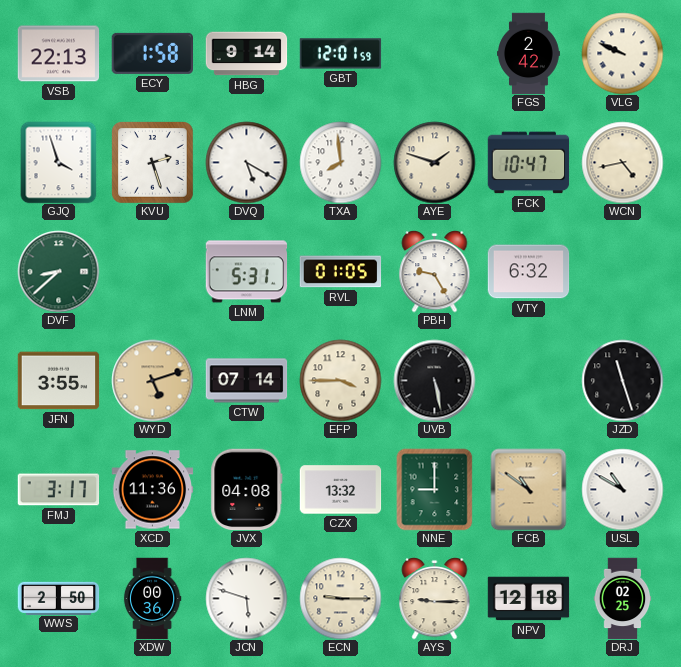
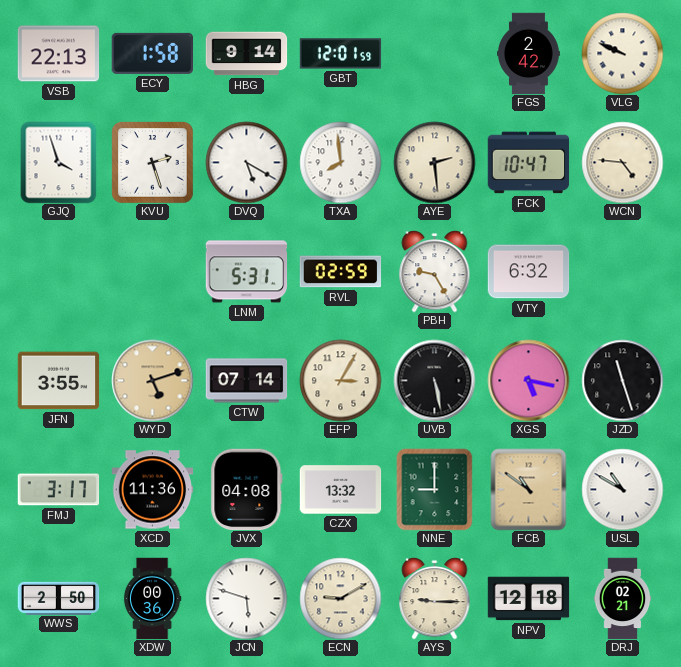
AYE: 1:48 -> 2:29
WCN: 4:43 -> 4:46
DVF: 8:38 -> none
RVL: 01:05 -> 02:59
EFP: 3:45 -> 3:05
XGS: none -> 5:17
ECN: 9:15 -> 9:10
DRJ: 02:25 -> 02:21
